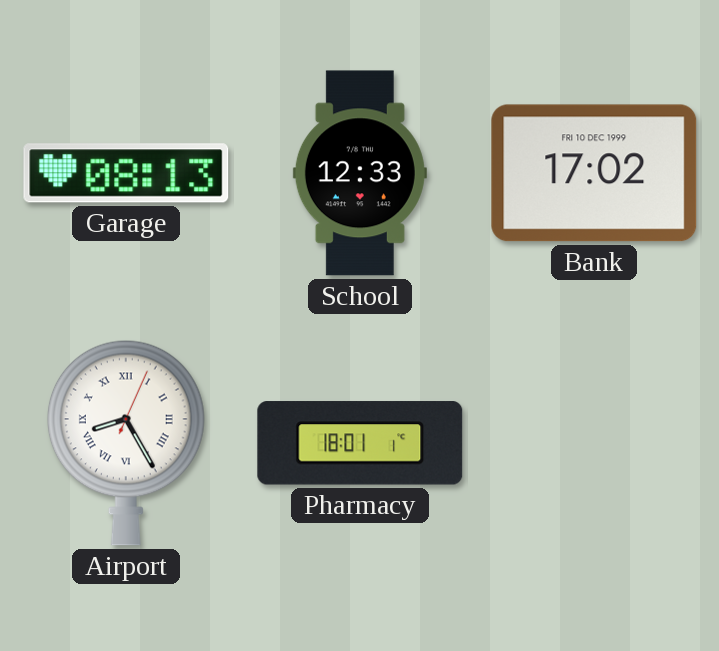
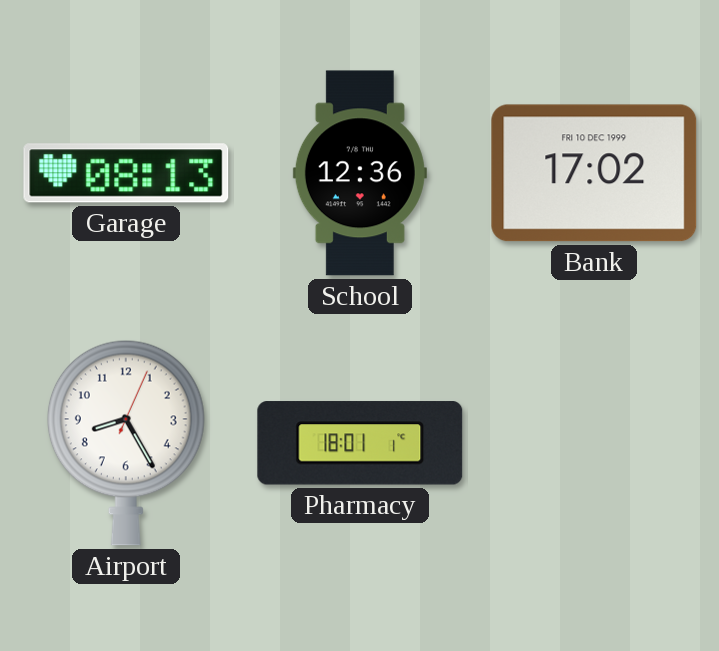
School: 12:33 -> 12:36
Airport numerals: Roman -> Arabic
